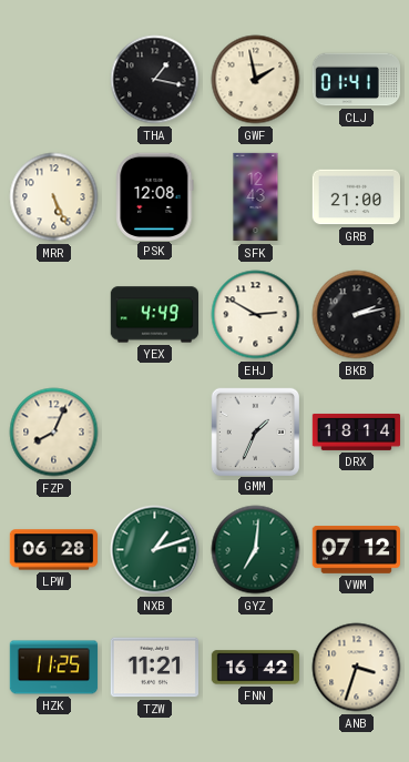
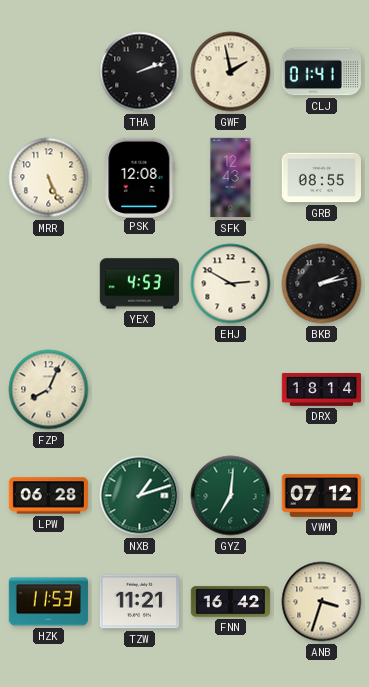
THA: 1:17 -> 2:12
GRB: 21:00 -> 08:55
YEX: 4:49 -> 4:53
GMM: 1:34 -> none
HZK: 11:25 -> 11:53
